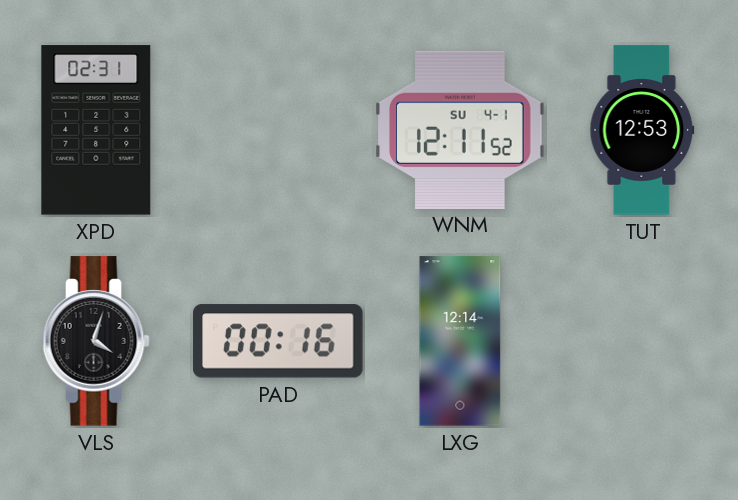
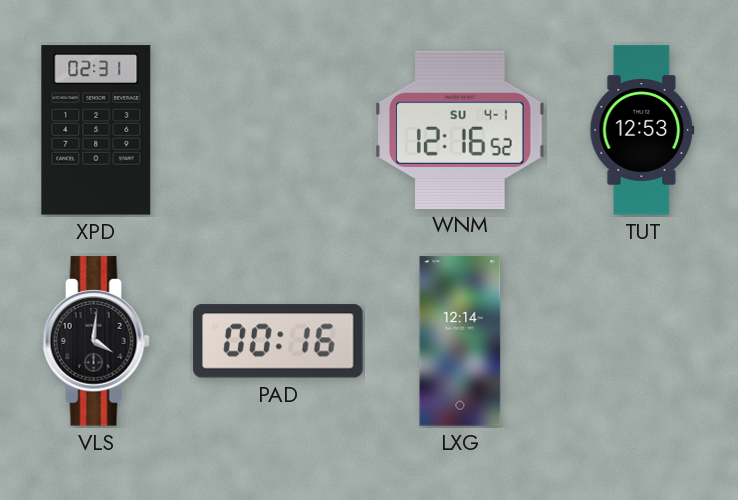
WNM: 12:11 -> 12:16
VLS: 4:03 -> 4:01
